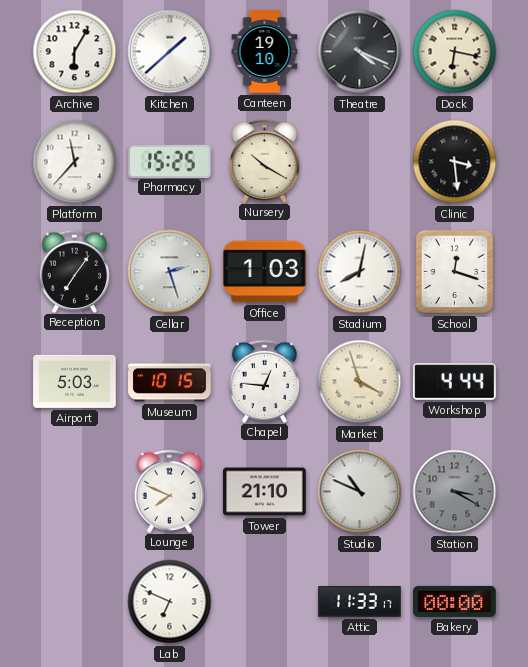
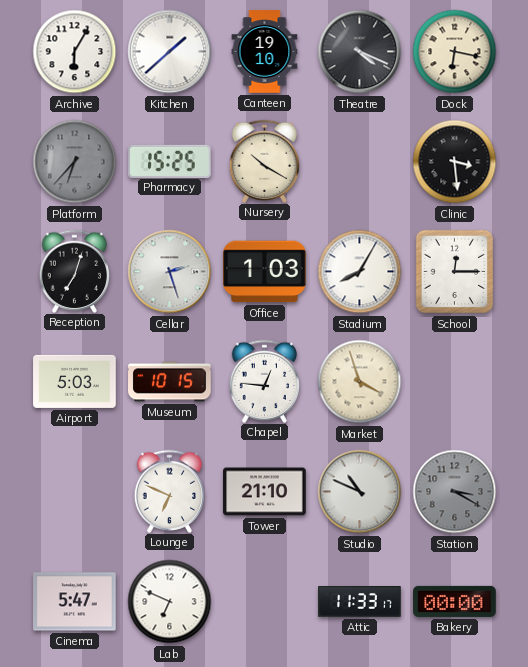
Platform: 11:37 -> 6:37
Platform dial: white -> grey
Reception: 7:06 -> 7:03
Stadium: 8:02 -> 8:05
School: 12:18 -> 12:15
Workshop: 4:44 -> none
Lounge: 7:49 -> 6:49
Cinema: none -> 5:47
